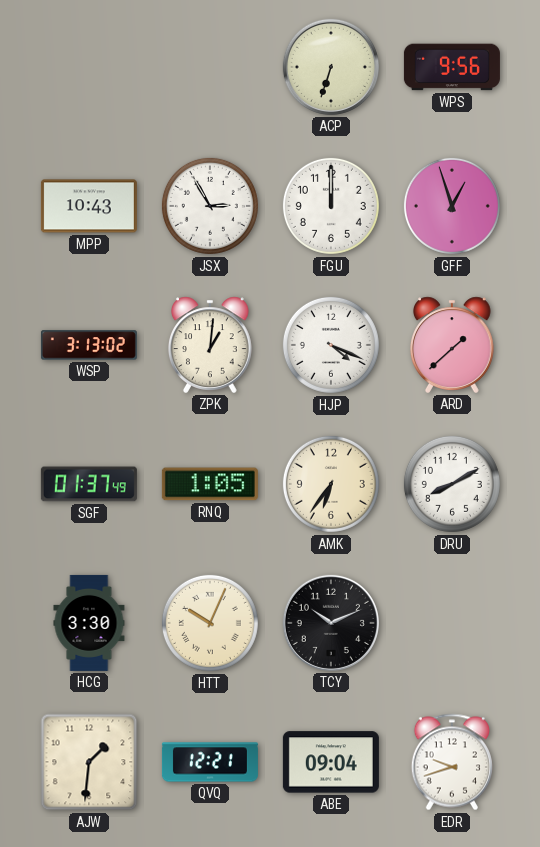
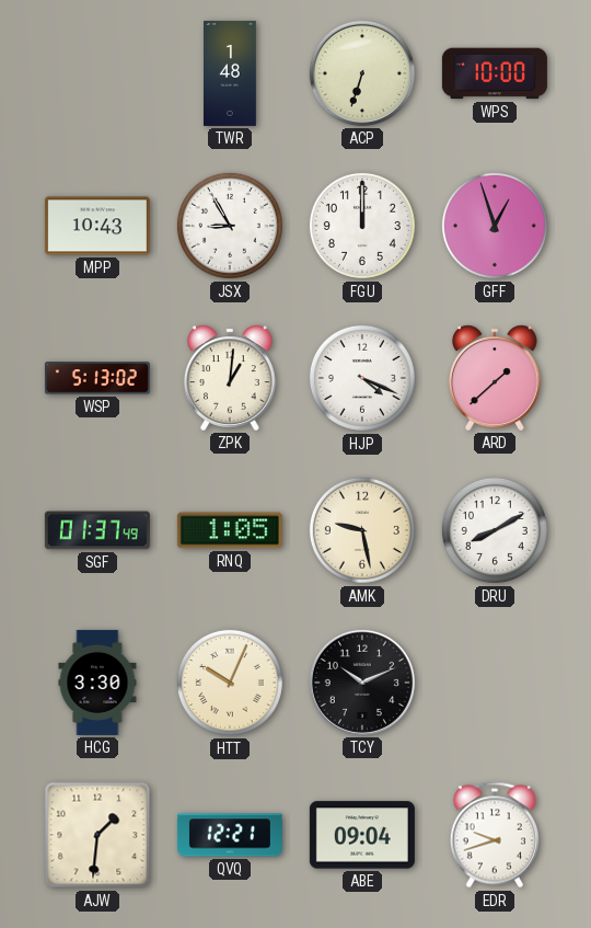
TWR: none -> 1:48
WPS: 9:56 -> 10:00
JSX: 2:55 -> 8:55
WSP: 3:13 -> 5:13
AMK: 6:36 -> 9:28
